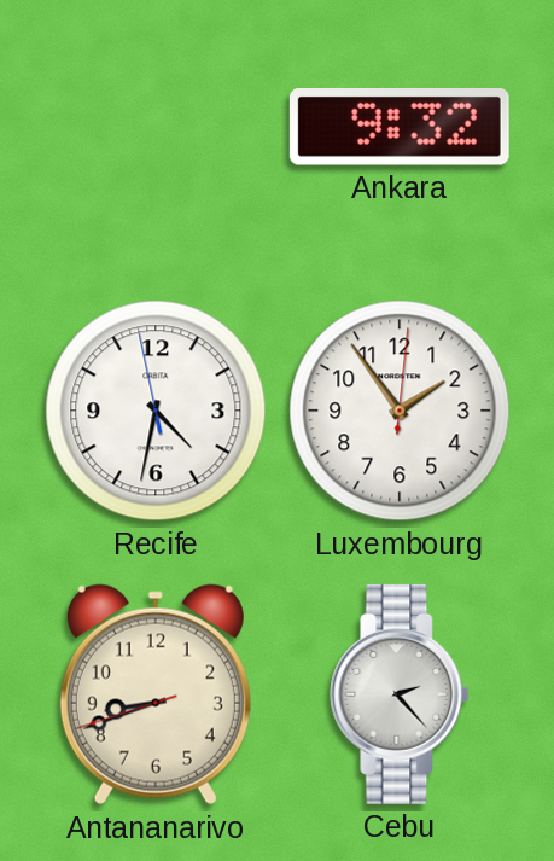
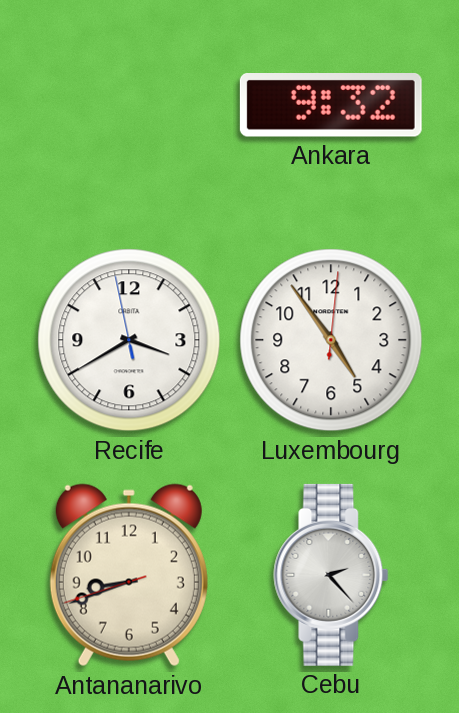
Recife: 4:31 -> 3:39
Luxembourg: 1:54 -> 4:54
